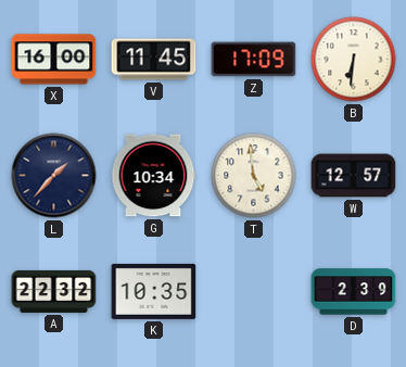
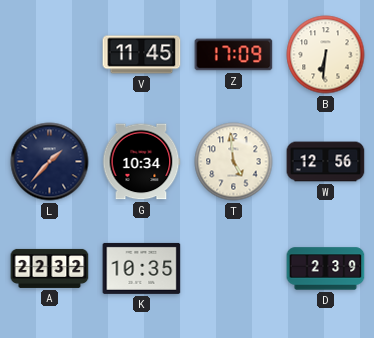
X: 16:00 -> none
W: 12:57 -> 12:56
